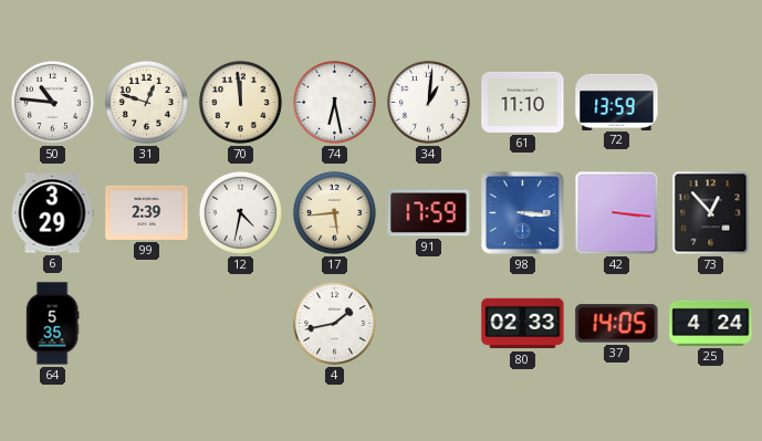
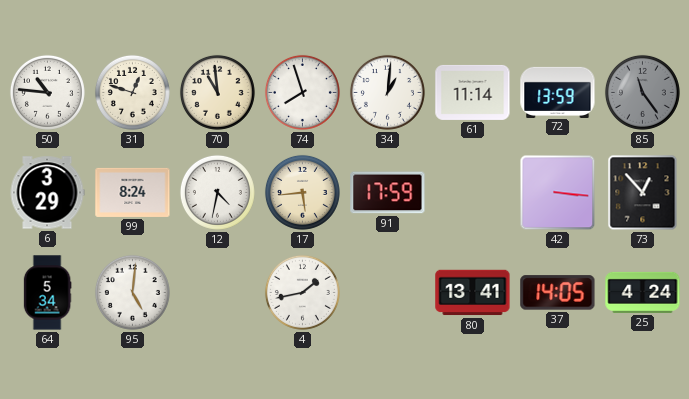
70: 11:59 -> 10:59
74: 6:28 -> 7:57
61: 11:10 -> 11:14
85: none -> 11:24
99: 2:39 -> 8:24
98: 3:16 -> none
64: 5:35 -> 5:34
95: none -> 5:01
80: 02:33 -> 13:41
